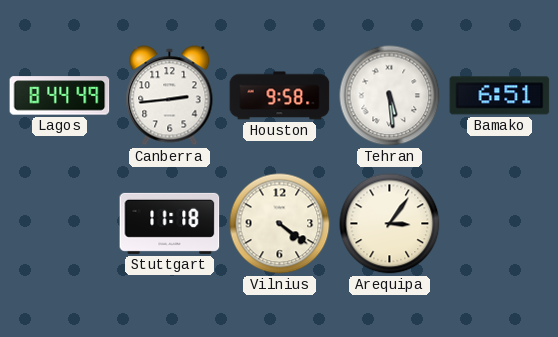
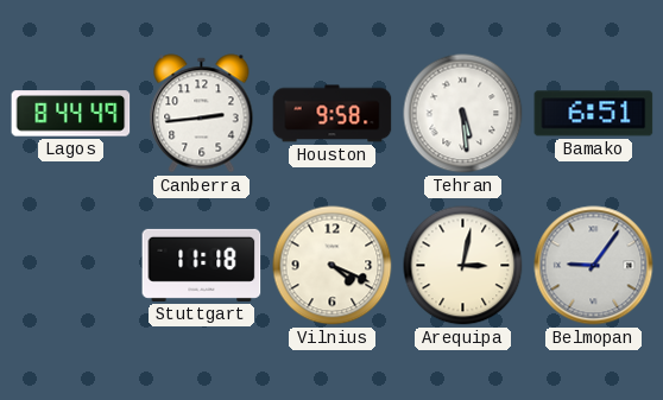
Vilnius: 4:21 -> 4:19
Arequipa: 3:06 -> 3:02
Belmopan: none -> 9:06
